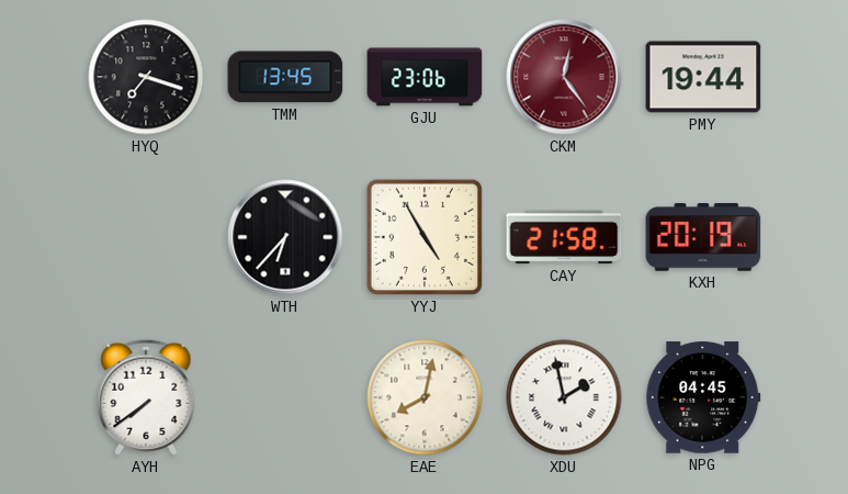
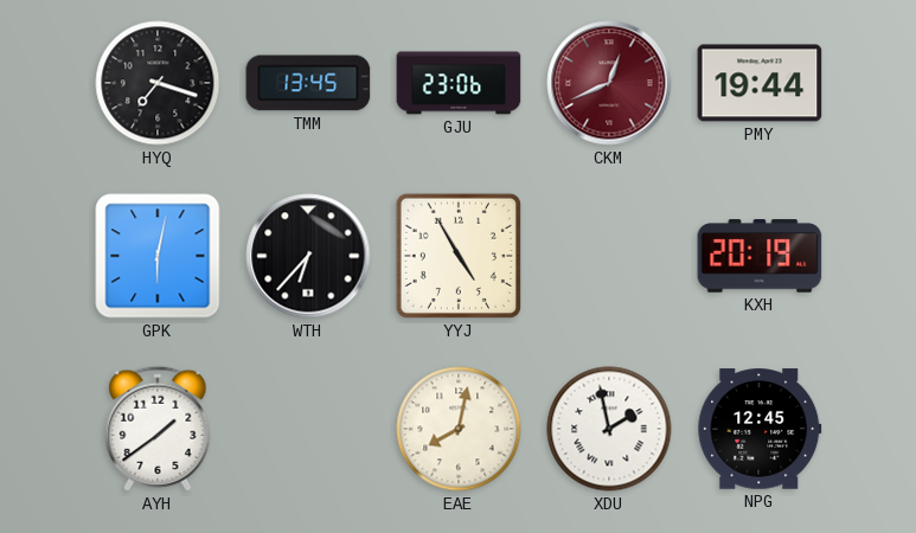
CKM: 12:24 -> 12:41
GPK: none -> 6:02
CAY: 21:58 -> none
AYH: 7:39 -> 1:39
NPG: 04:45 -> 12:45
